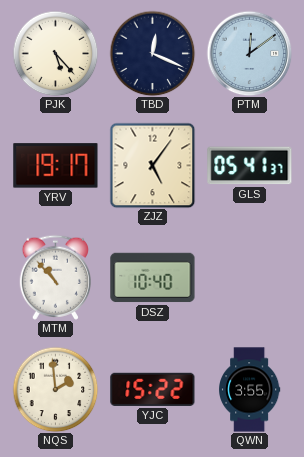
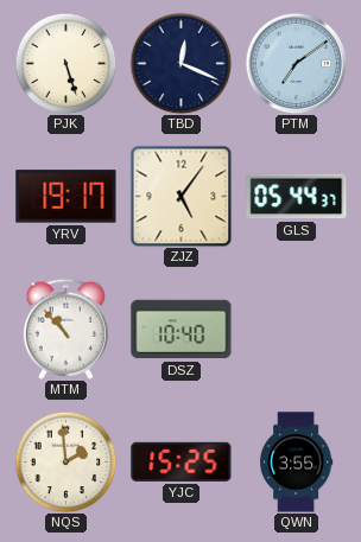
PJK: 5:23 -> 5:27
PTM: 12:09 -> 7:09
GLS: 05:41 -> 05:44
YJC: 15:22 -> 15:25
